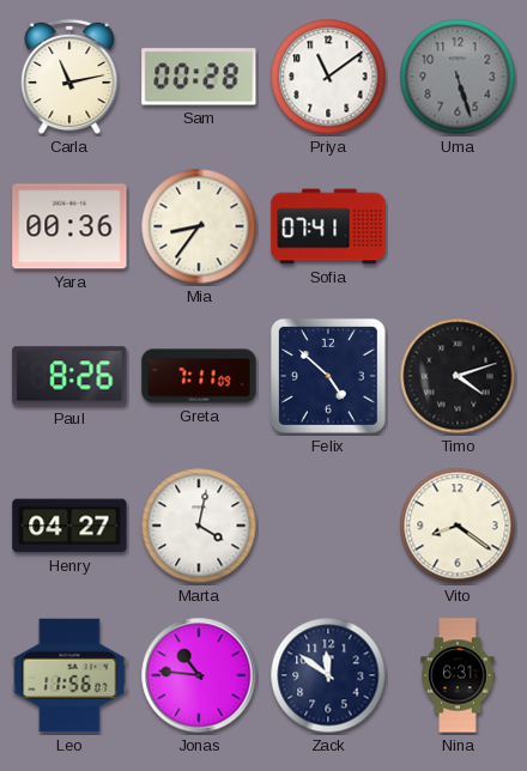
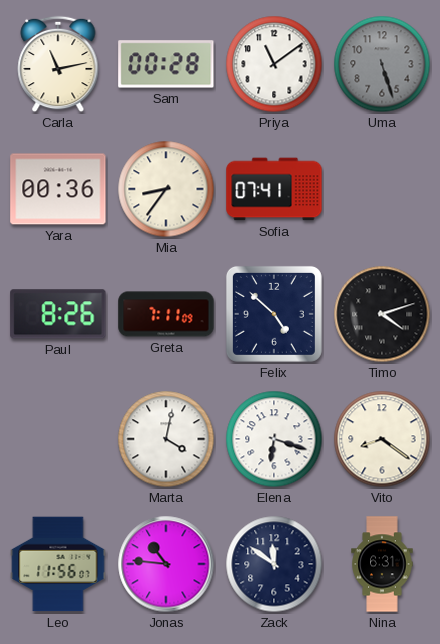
Henry: 04:27 -> none
Elena: none -> 6:18
